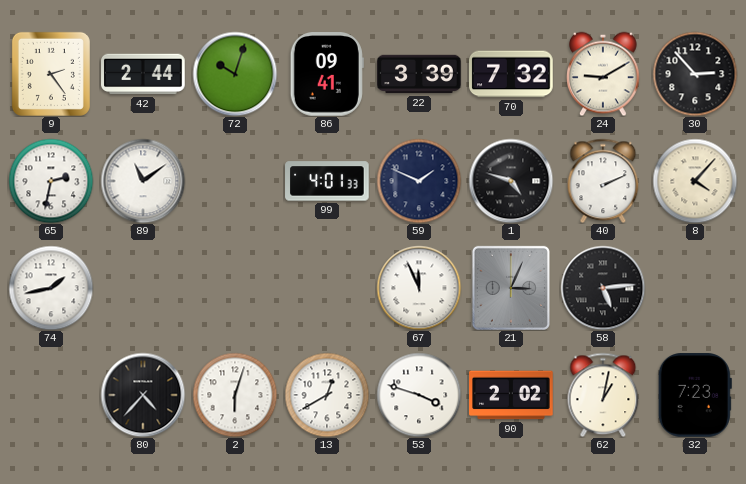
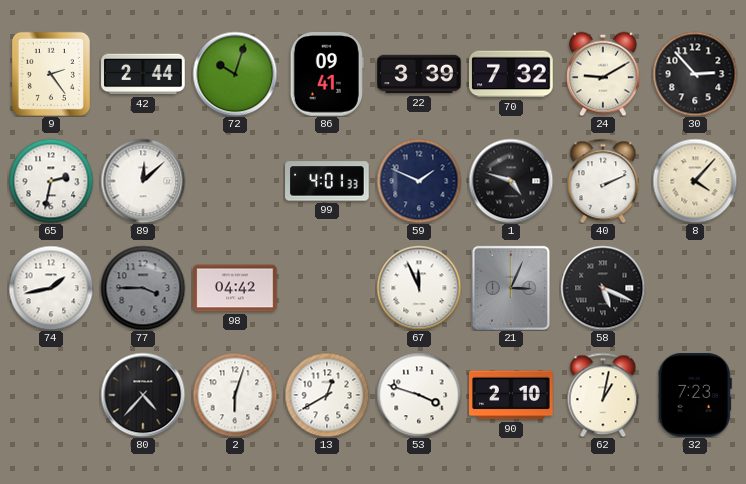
89: 11:09 -> 12:08
77: none -> 3:45
98: none -> 04:42
58: 5:14 -> 5:19
90: 2:02 -> 2:10
